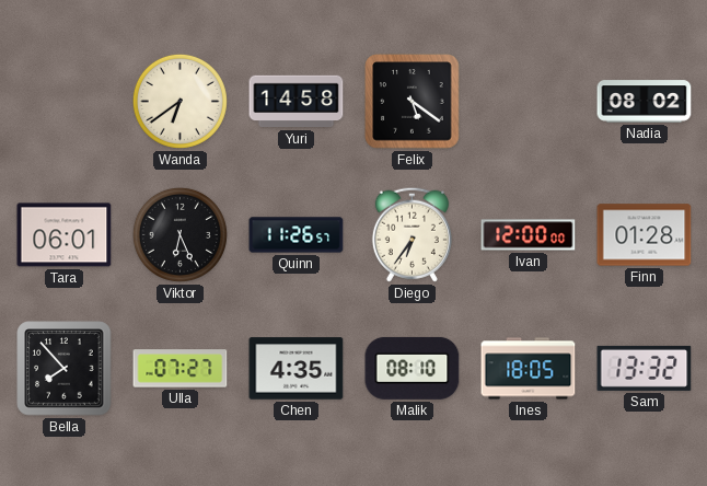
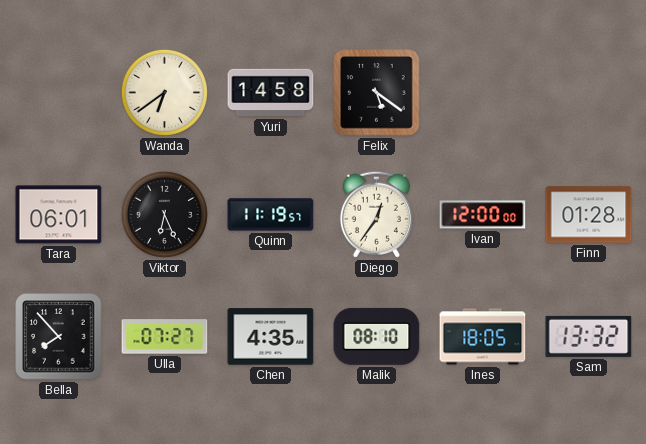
Nadia: 08:02 -> none
Quinn: 11:26 -> 11:19
Diego: 6:36 -> 12:36
